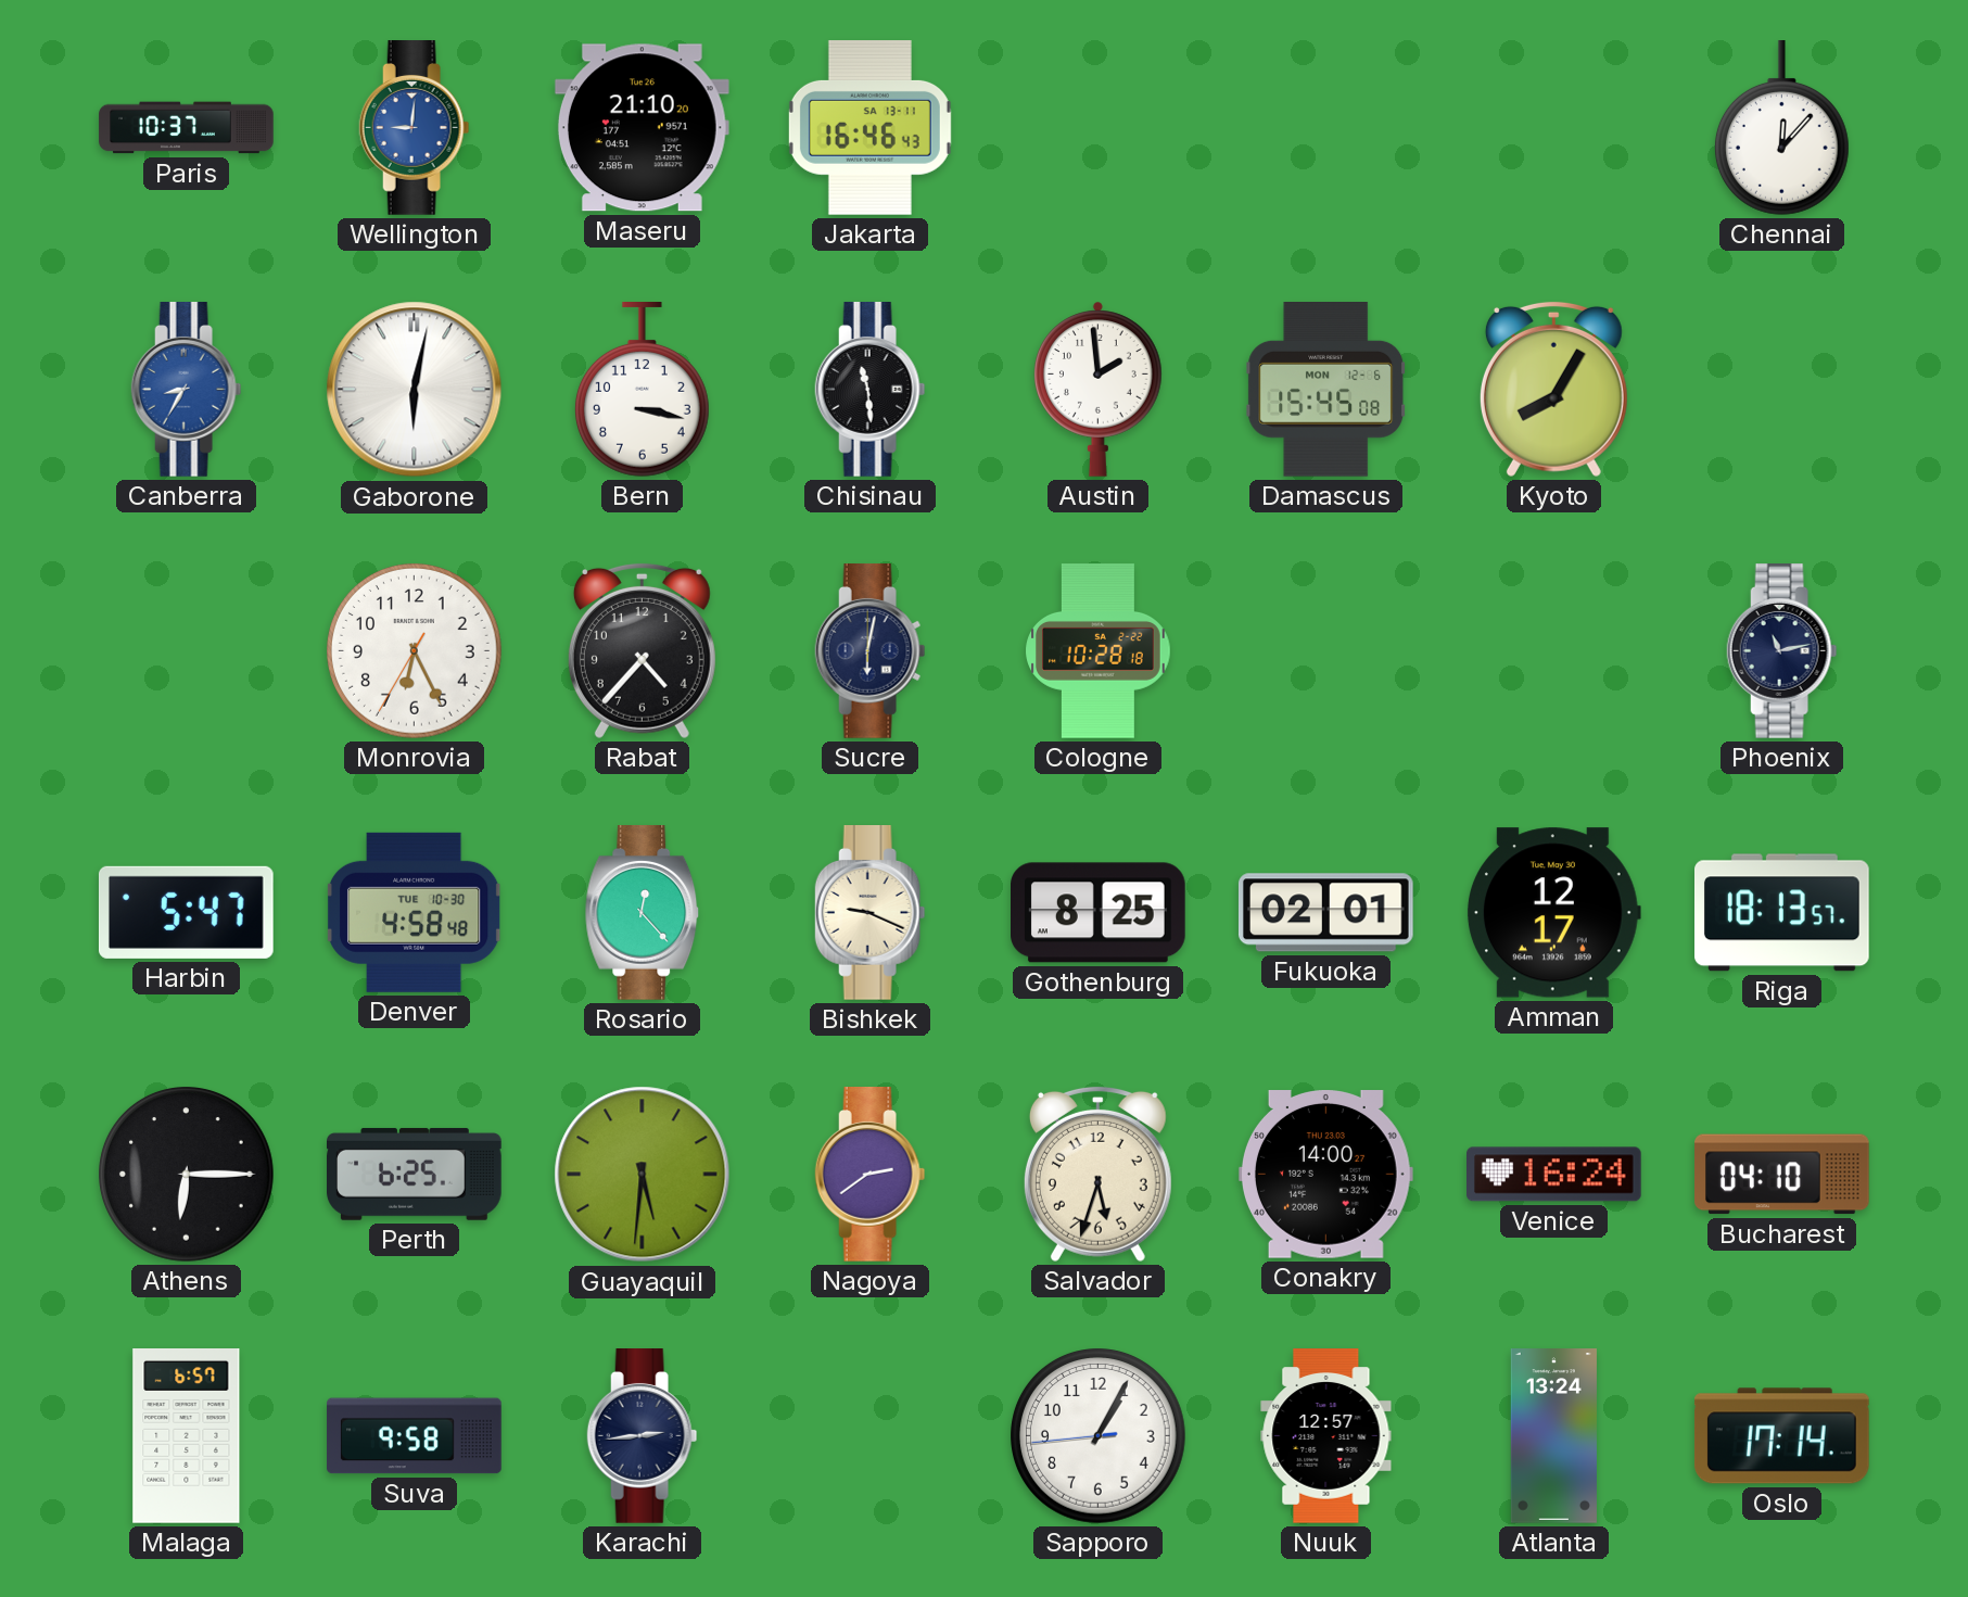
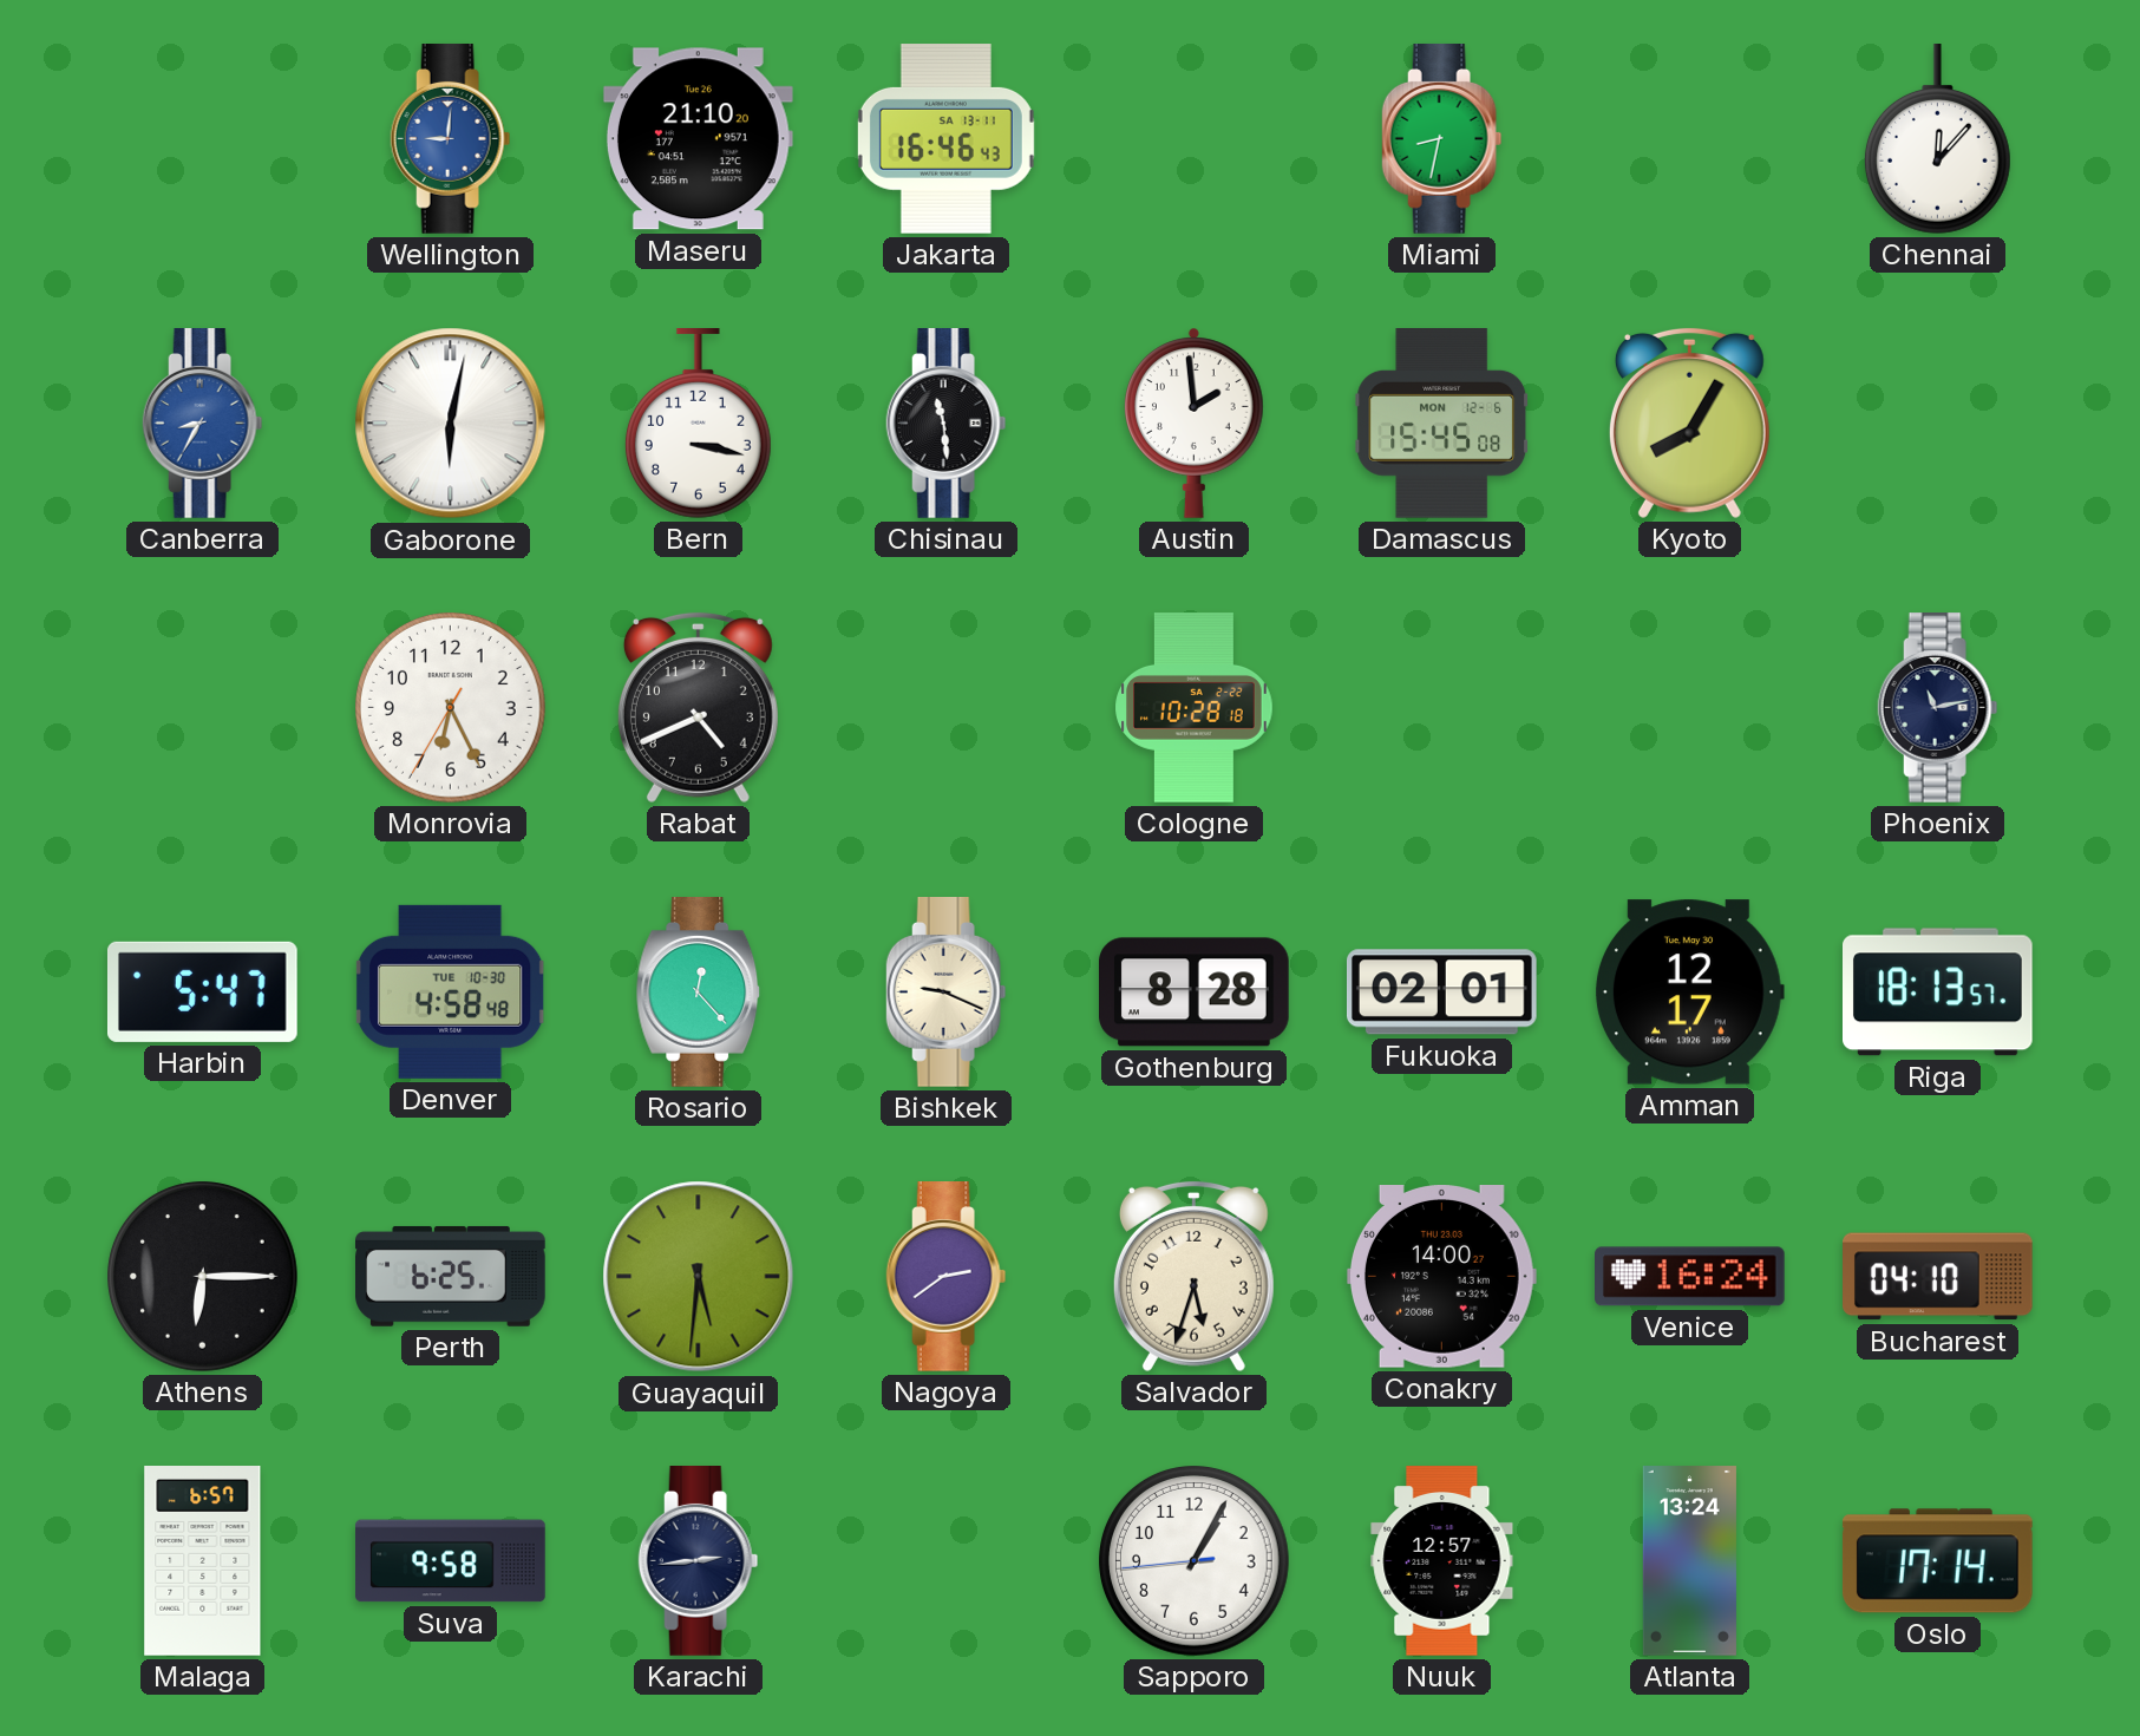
Paris: 10:37 -> none
Miami: none -> 8:32
Rabat: 4:37 -> 4:41
Sucre: 6:02 -> none
Gothenburg: 8:25 -> 8:28
